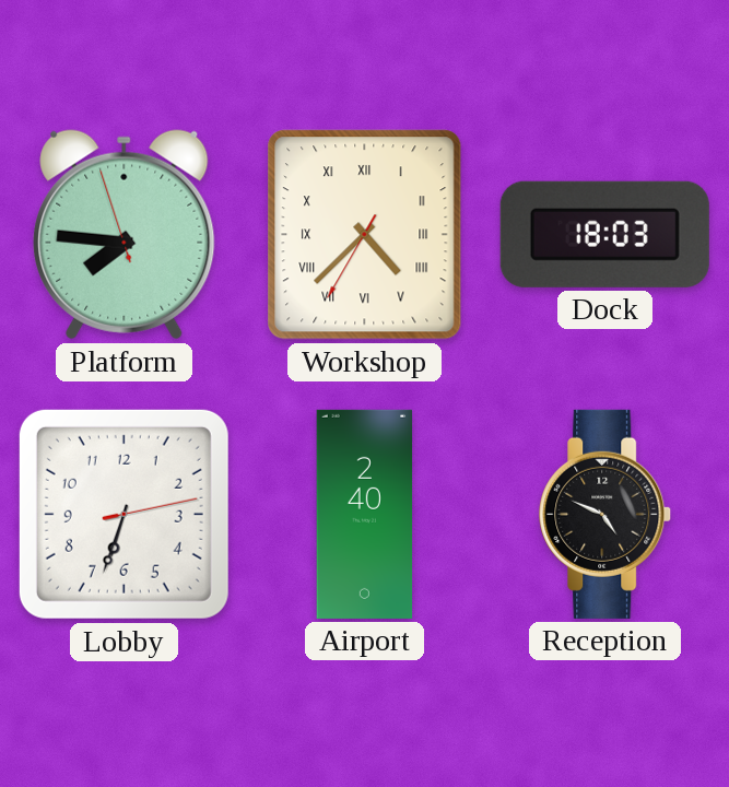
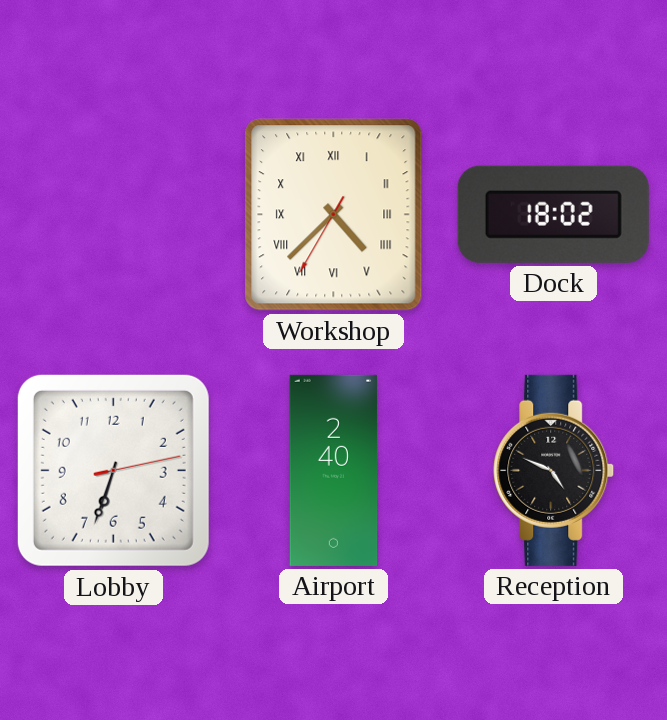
Platform: 7:45 -> none
Dock: 18:03 -> 18:02
